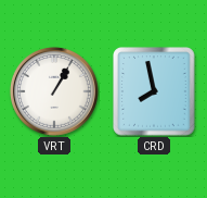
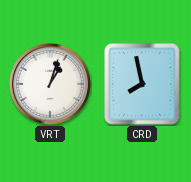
VRT: 1:05 -> 1:03
